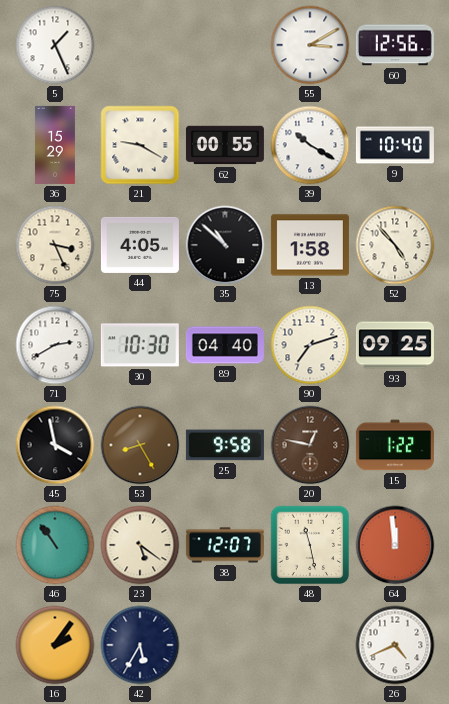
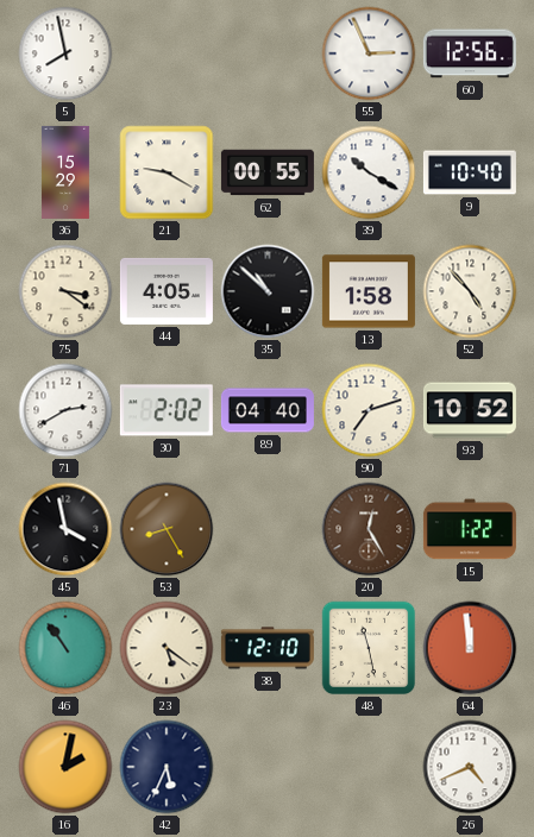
5: 1:26 -> 7:58
55: 3:10 -> 2:56
75: 3:26 -> 3:21
30: 10:30 -> 2:02
93: 09:25 -> 10:52
25: 9:58 -> none
20: 12:47 -> 12:25
38: 12:07 -> 12:10
16: 2:06 -> 2:02
42: 5:35 -> 5:34
